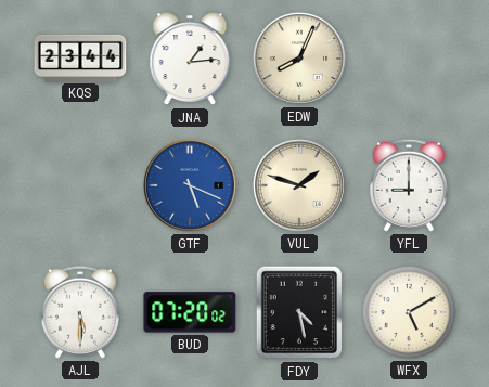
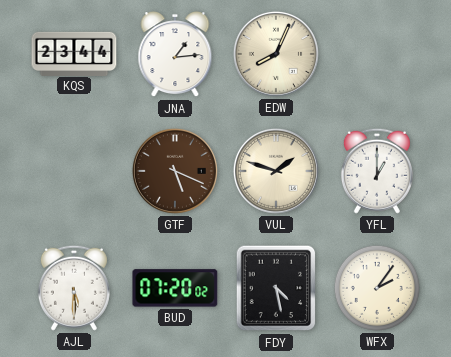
GTF dial: blue -> brown
YFL: 9:00 -> 1:00
WFX: 5:10 -> 2:06
